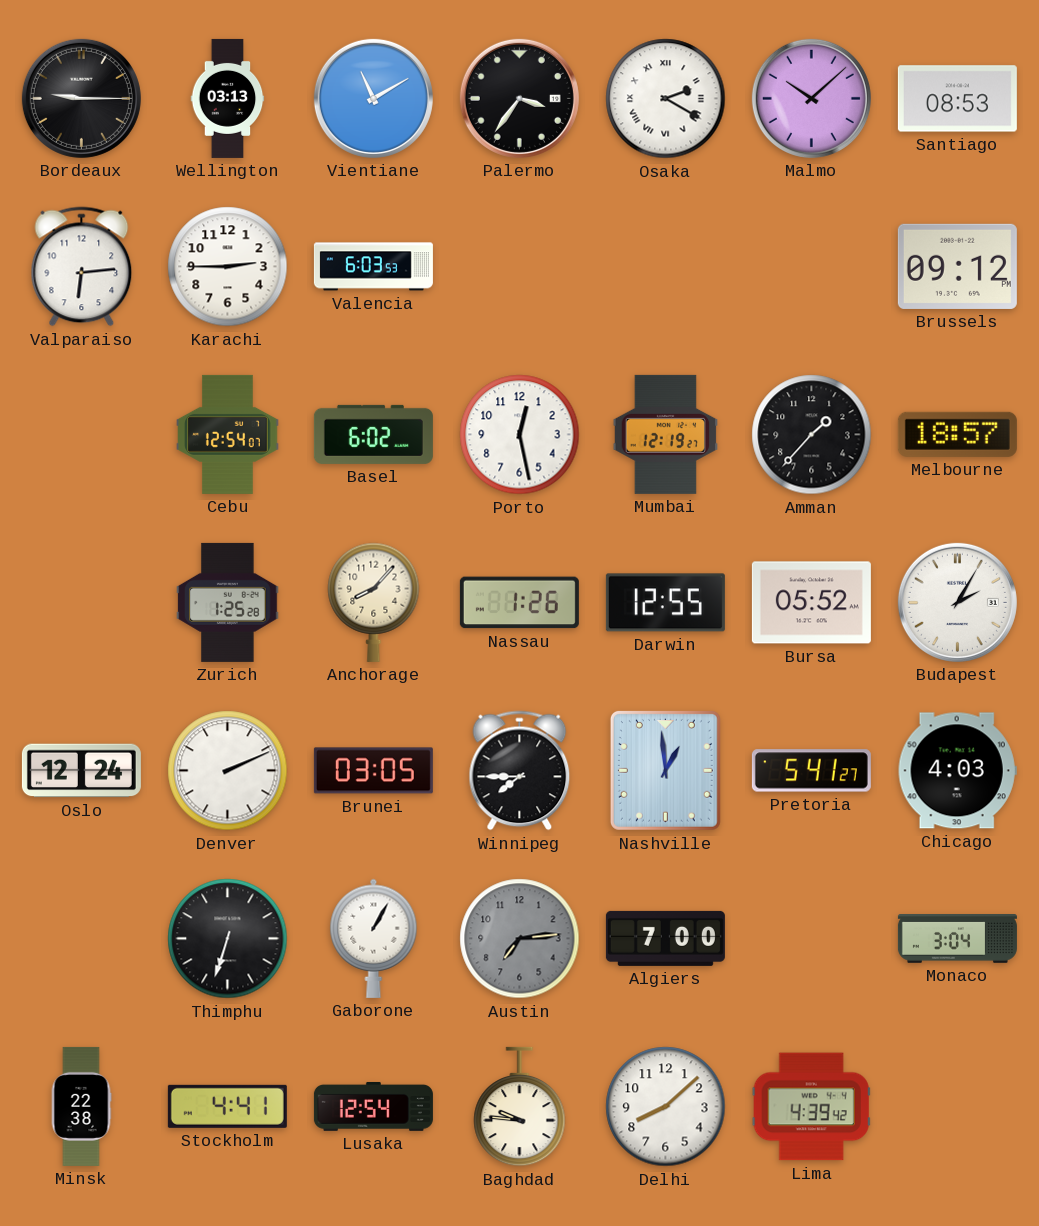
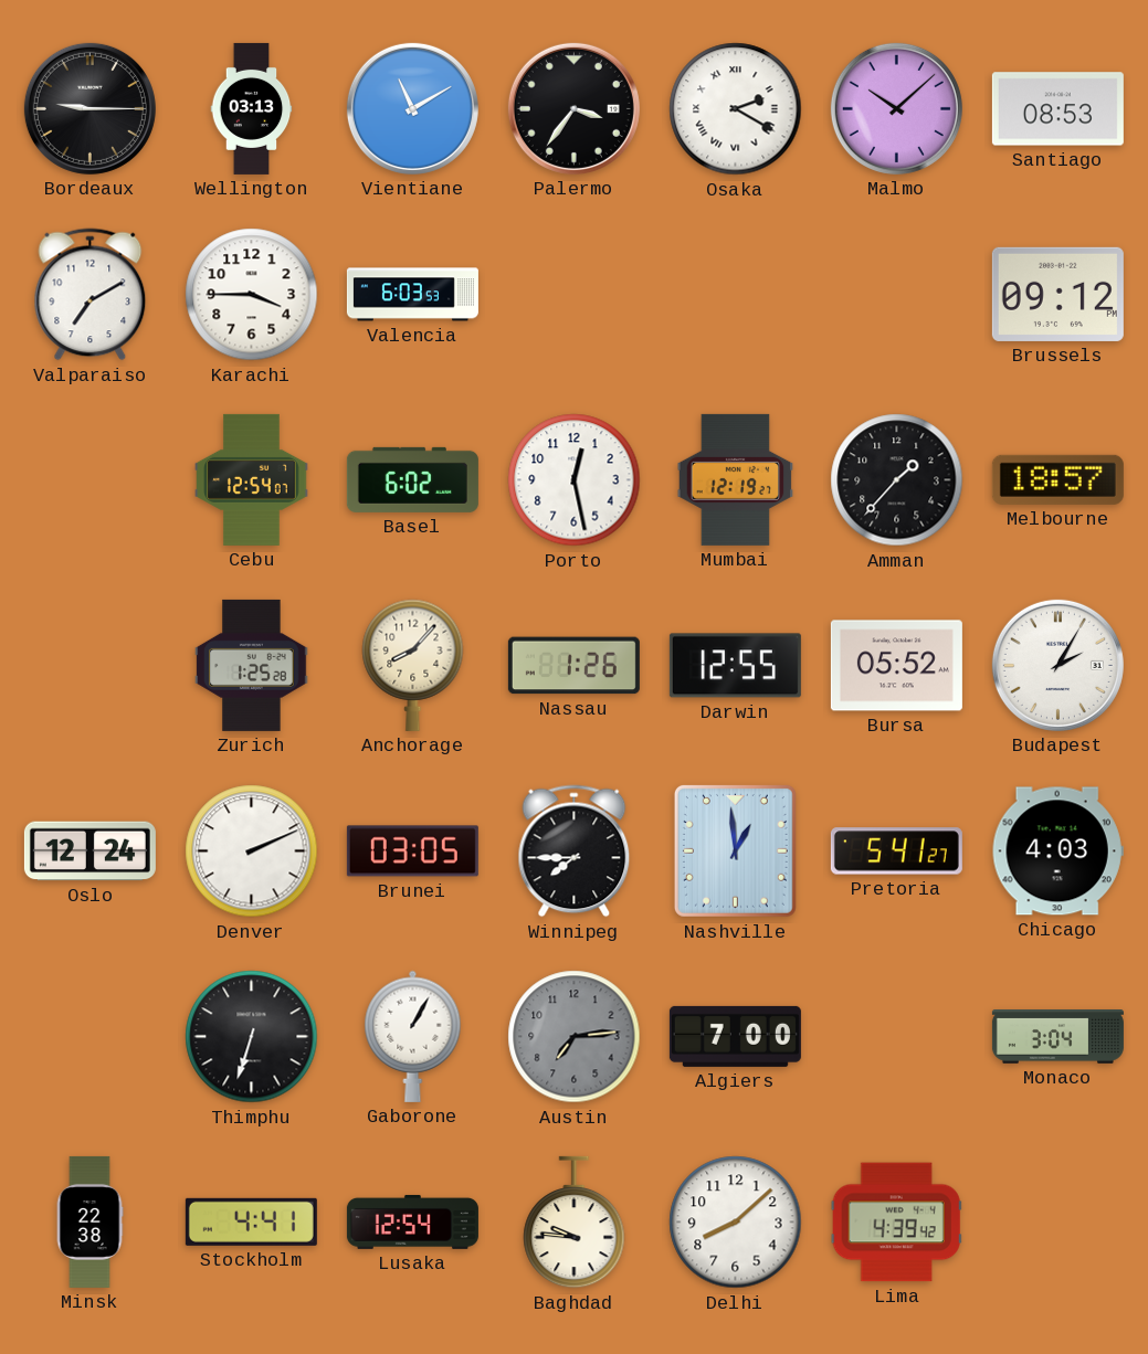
Valparaiso: 6:14 -> 7:10
Karachi: 2:45 -> 3:45
